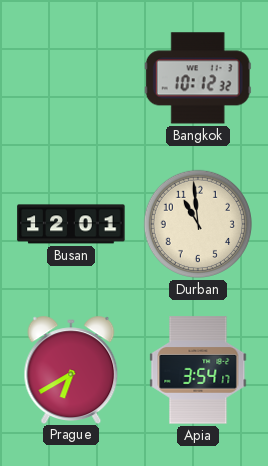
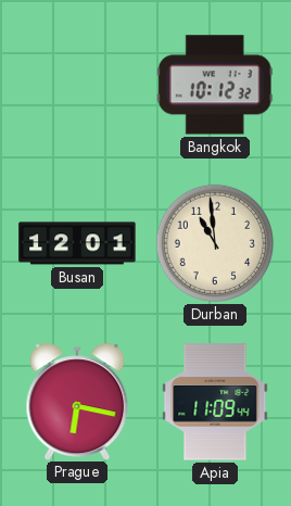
Prague: 6:40 -> 6:17
Apia: 3:54 -> 11:09
